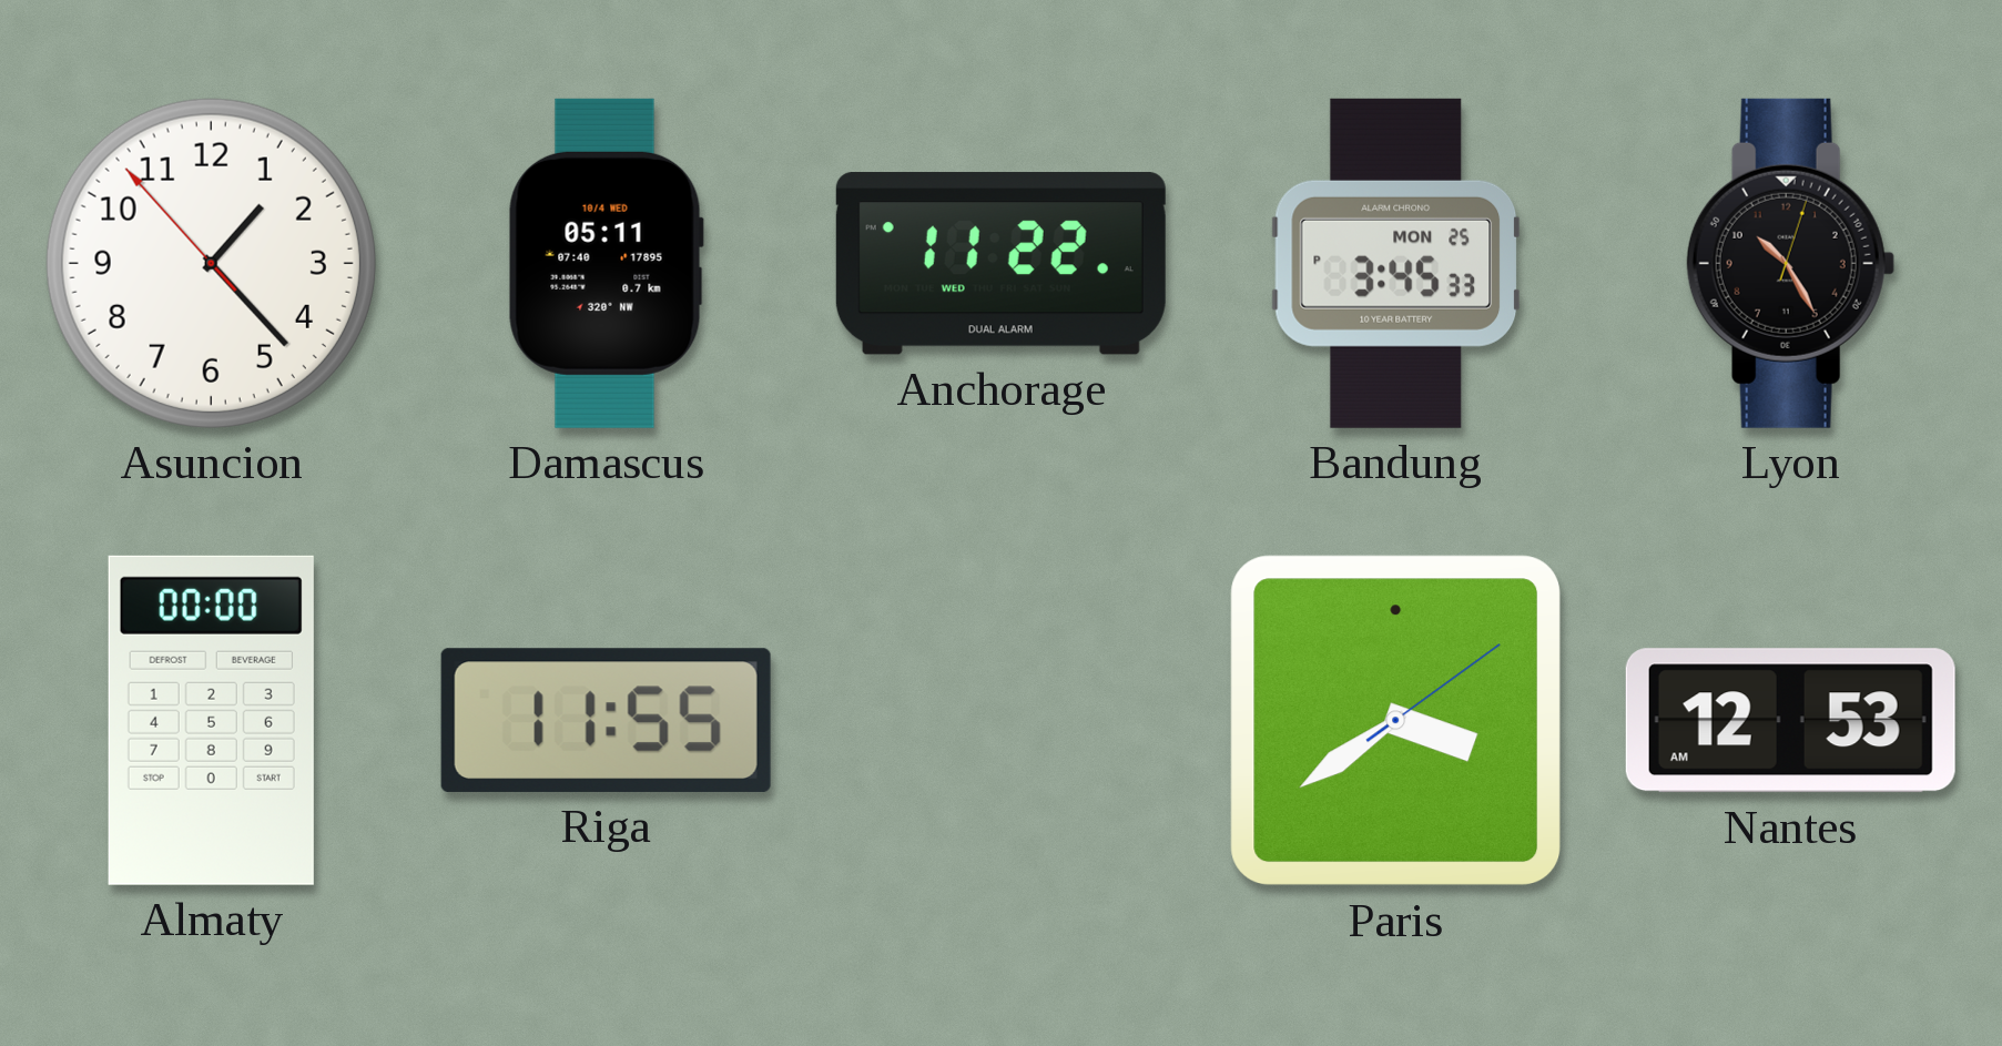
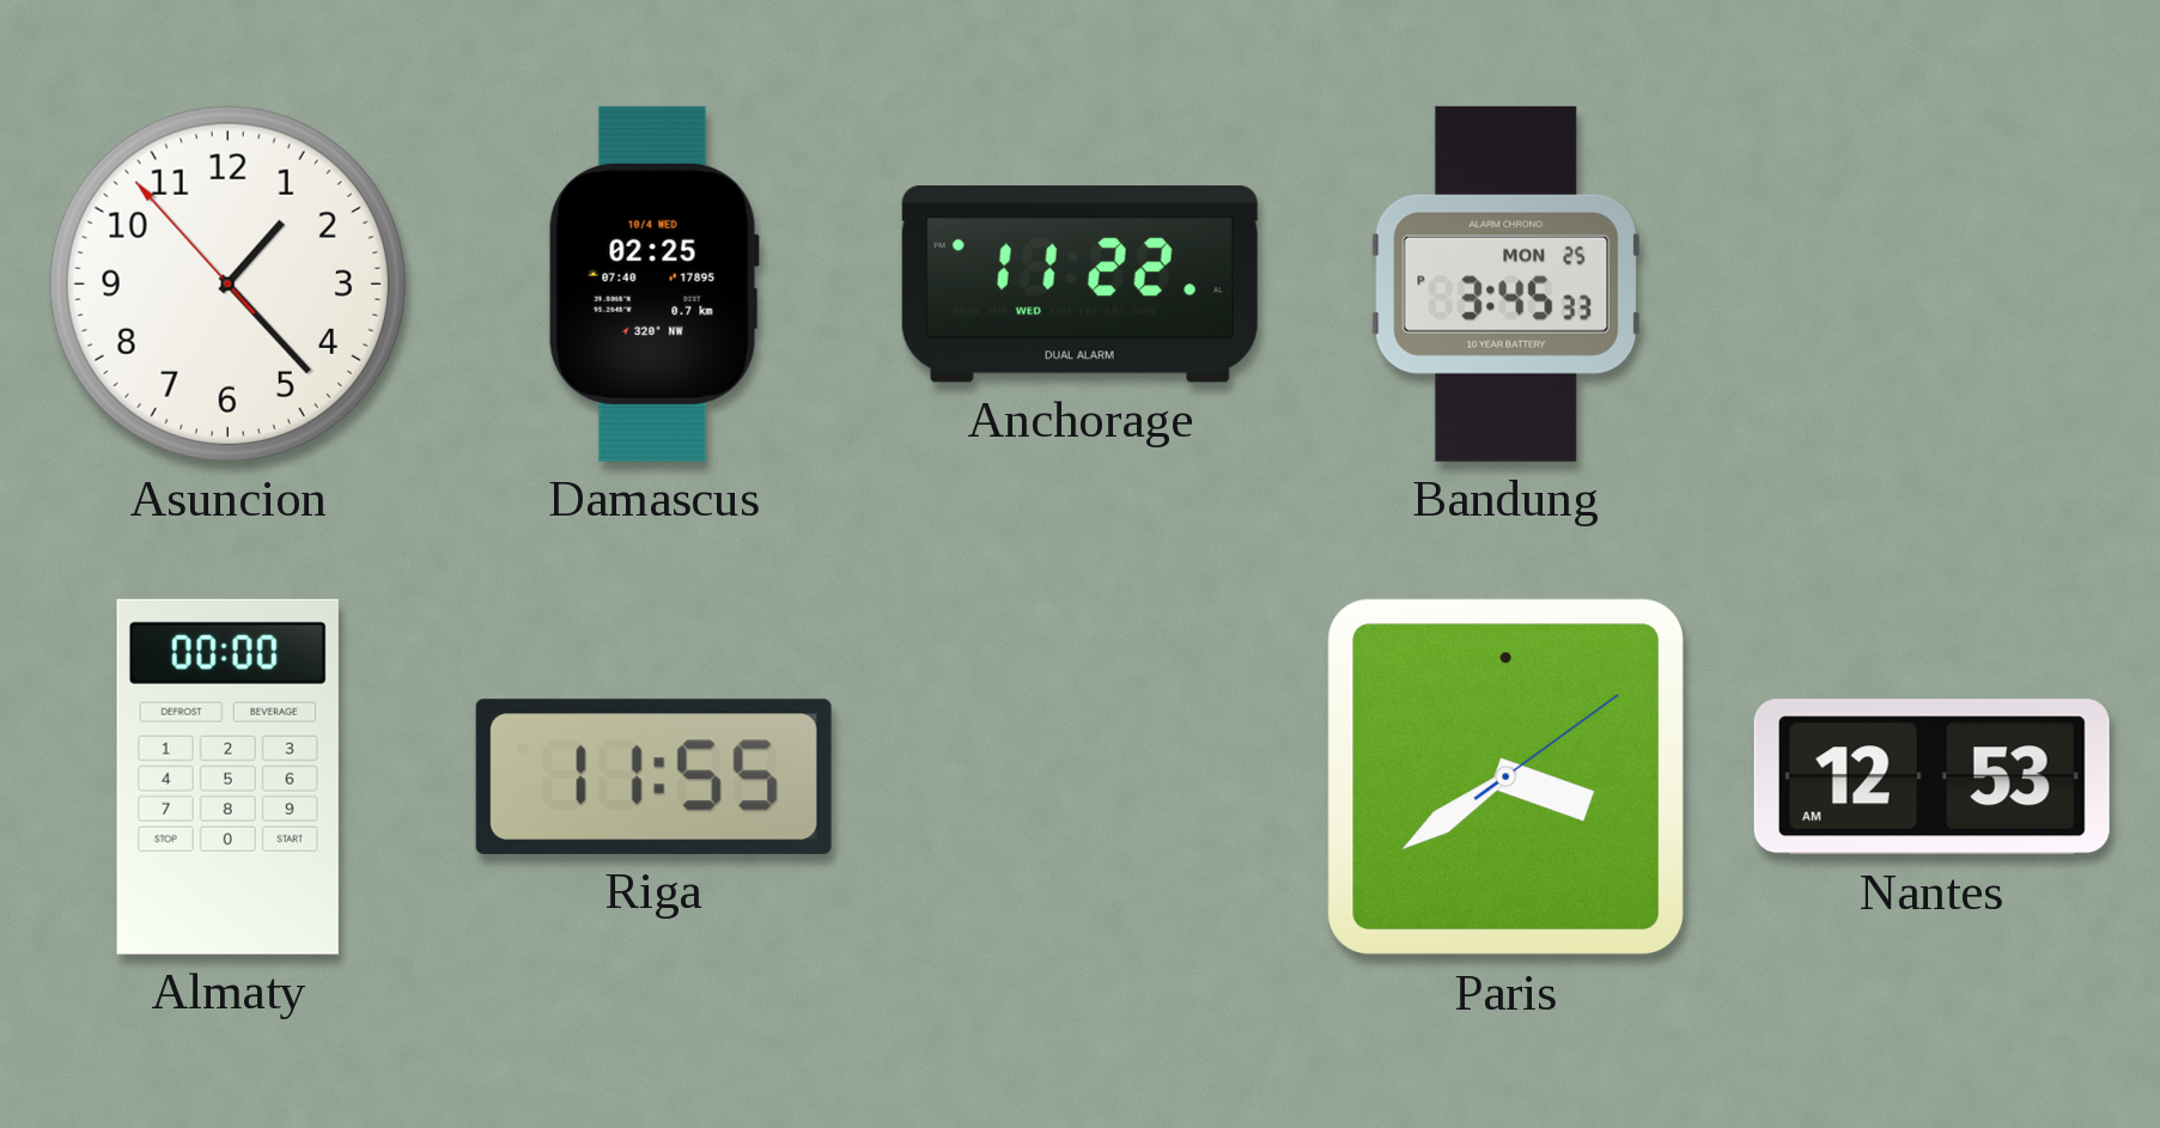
Damascus: 05:11 -> 02:25
Lyon: 10:25 -> none
